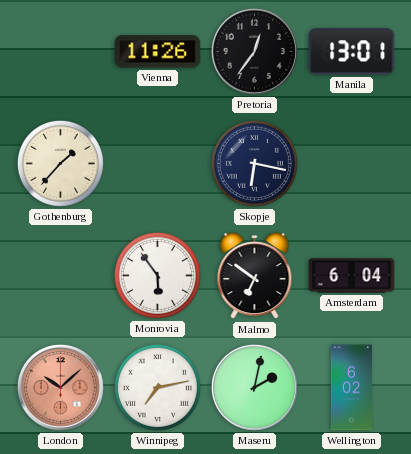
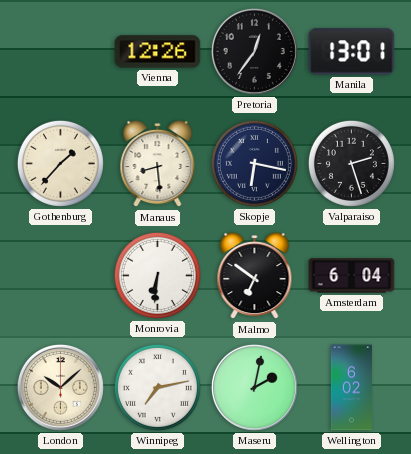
Vienna: 11:26 -> 12:26
Manaus: none -> 8:29
Valparaiso: none -> 2:27
Monrovia: 5:54 -> 6:31
London dial: salmon -> cream
